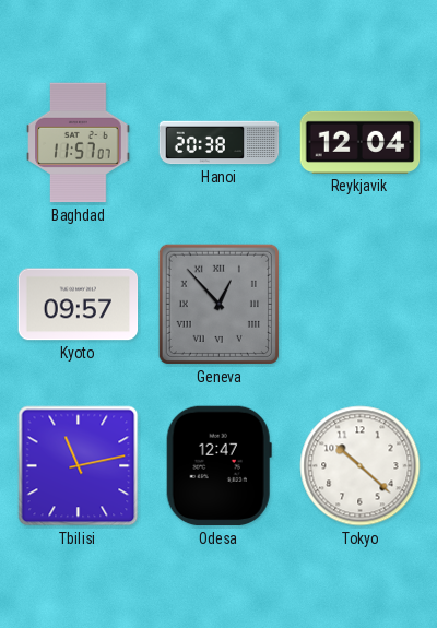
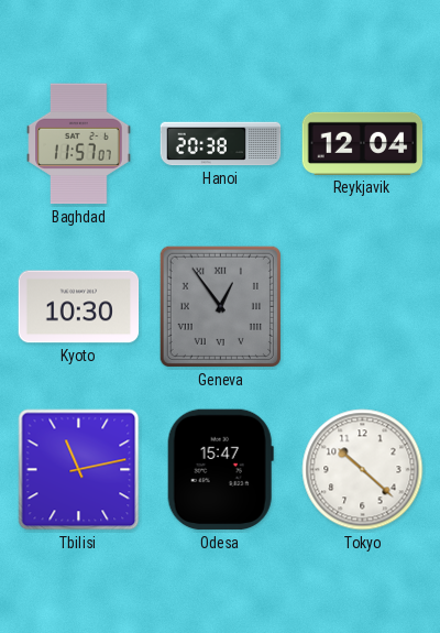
Kyoto: 09:57 -> 10:30
Geneva: 12:53 -> 12:54
Odesa: 12:47 -> 15:47
